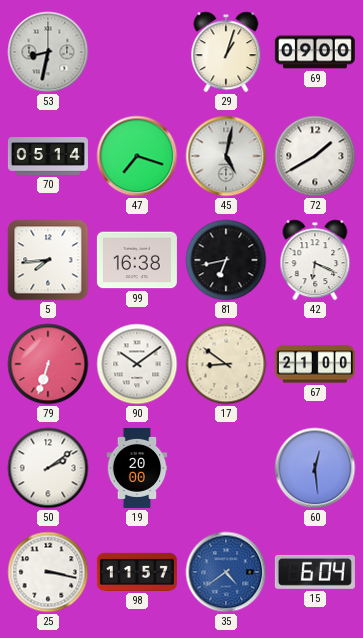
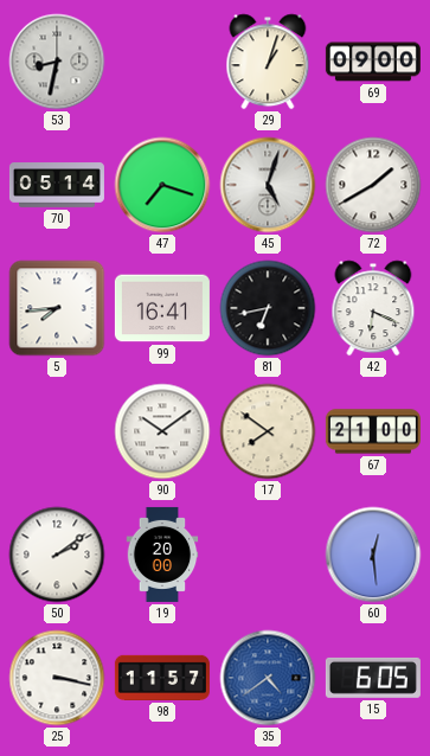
45: 5:02 -> 5:03
99: 16:38 -> 16:41
79: 6:33 -> none
17: 8:51 -> 7:51
15: 6:04 -> 6:05
